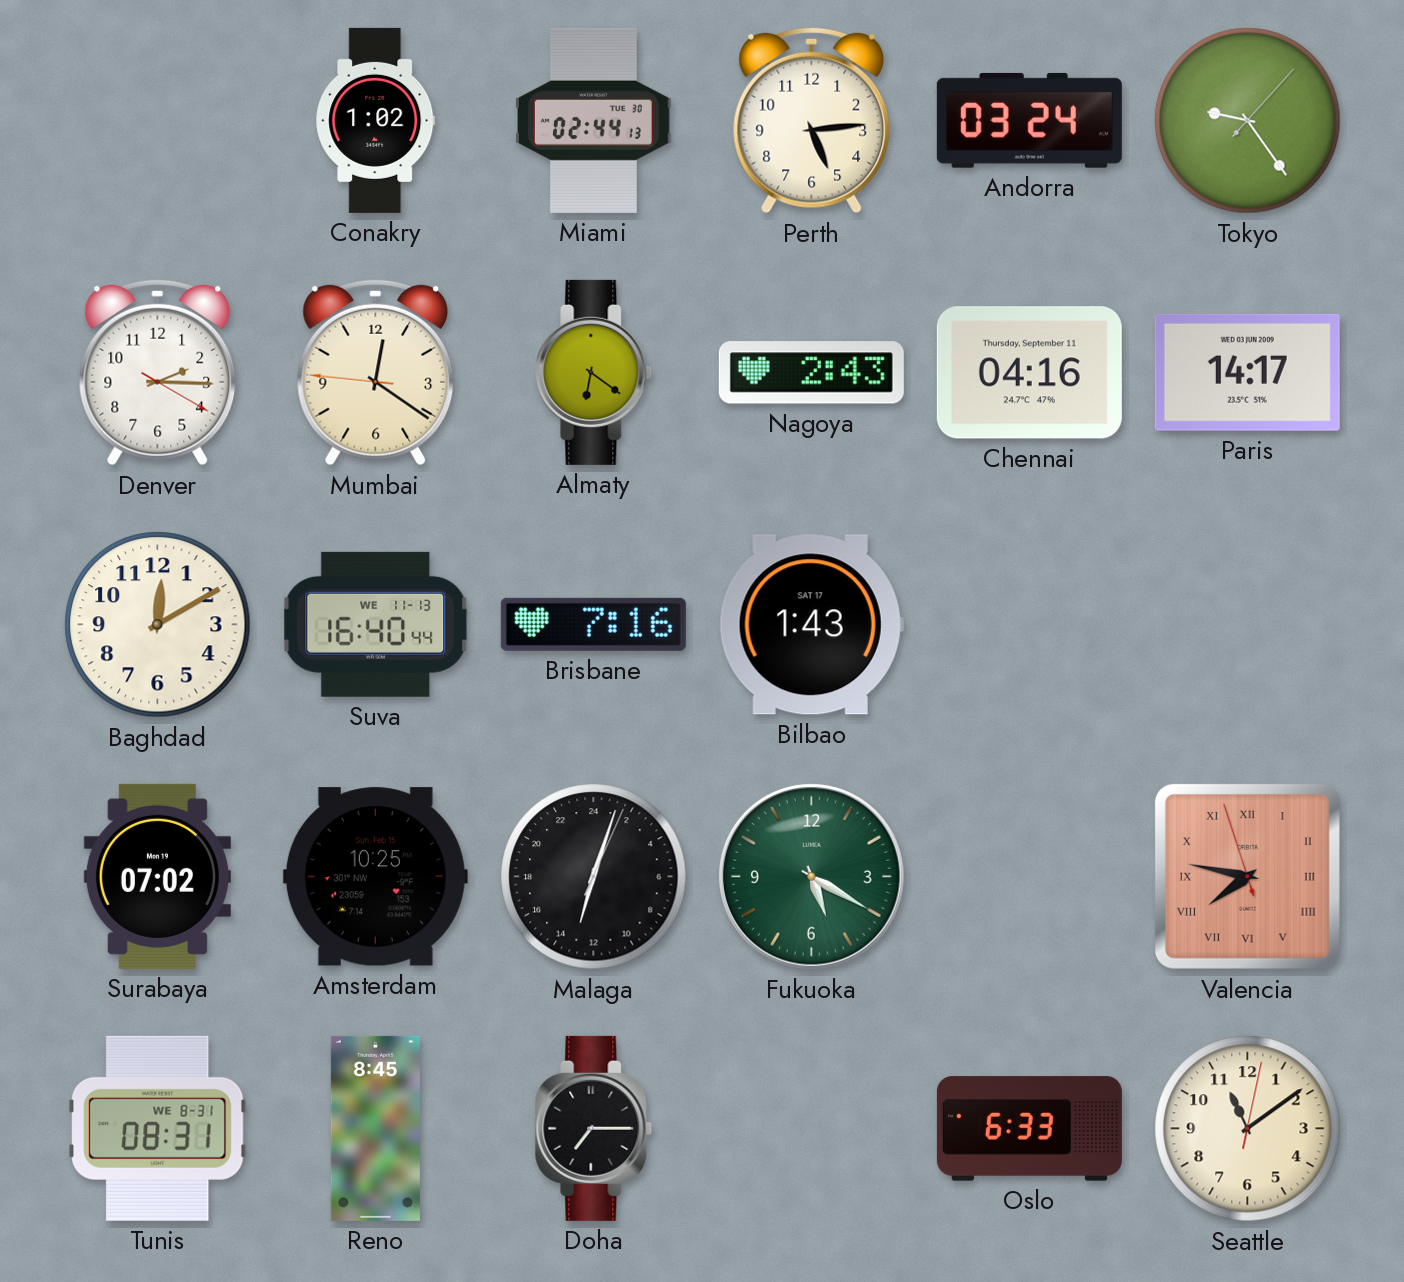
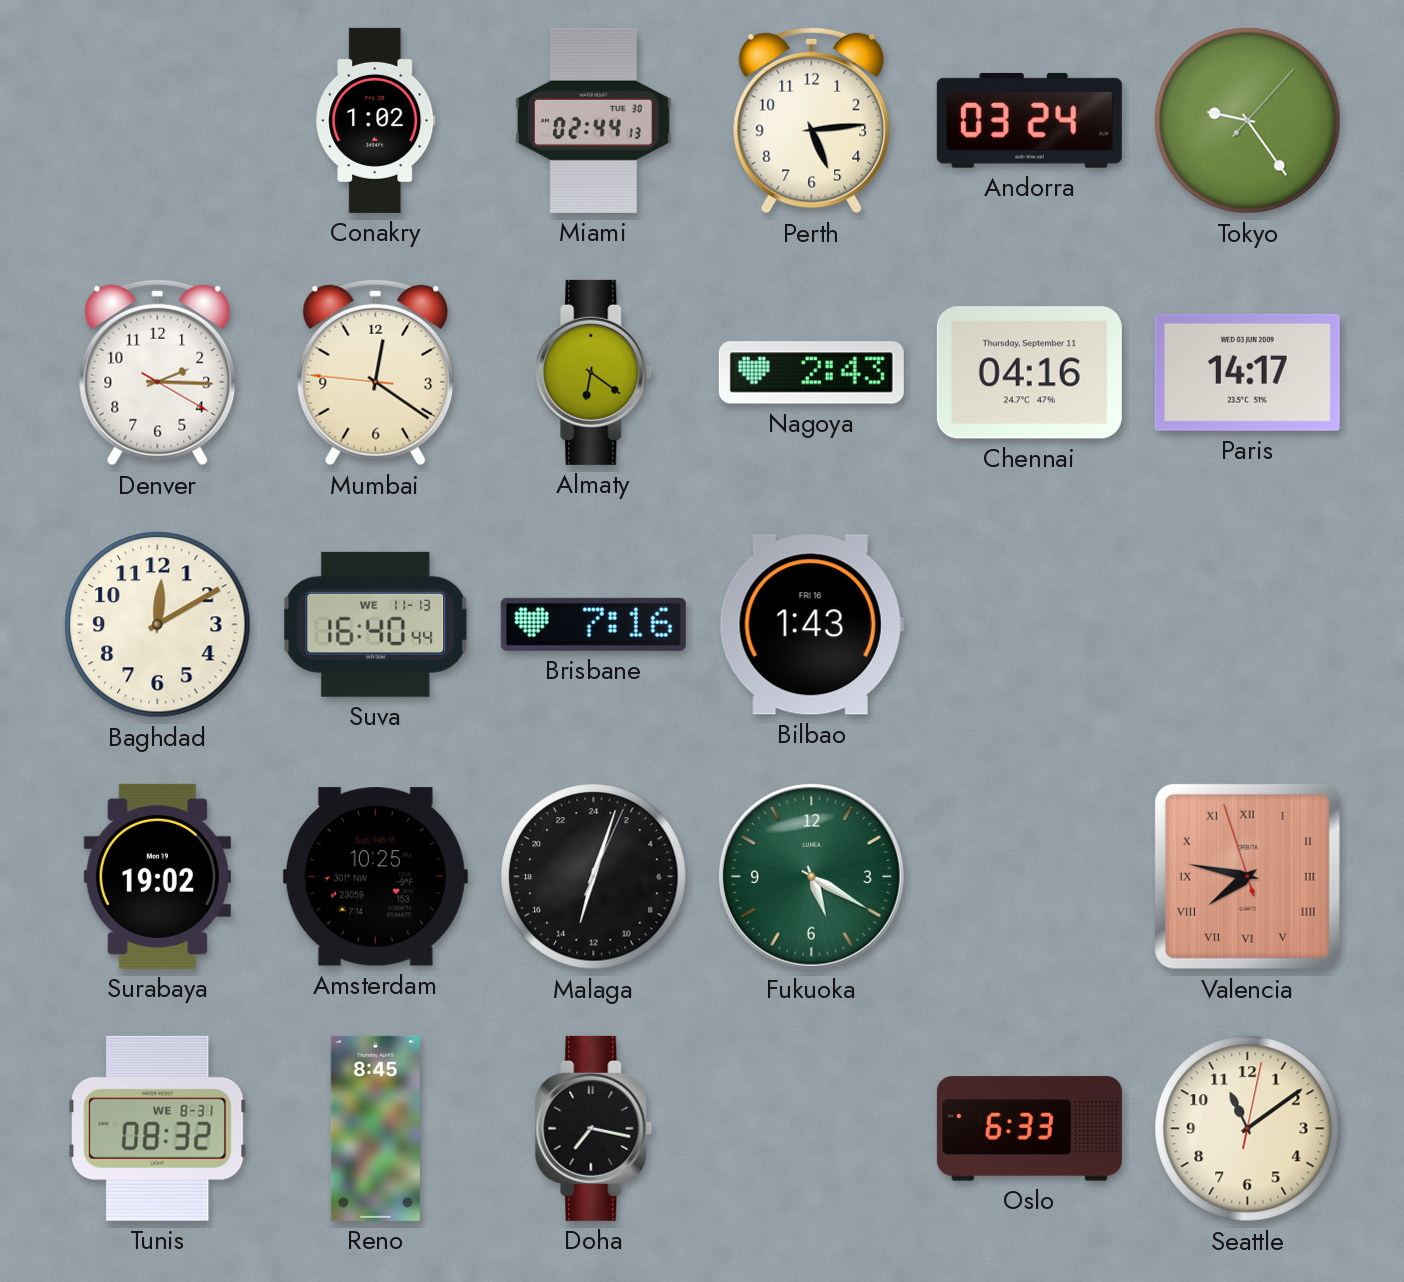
Bilbao date: SAT 17 -> FRI 16
Surabaya: 07:02 -> 19:02
Tunis: 08:31 -> 08:32
Doha: 7:15 -> 7:17
